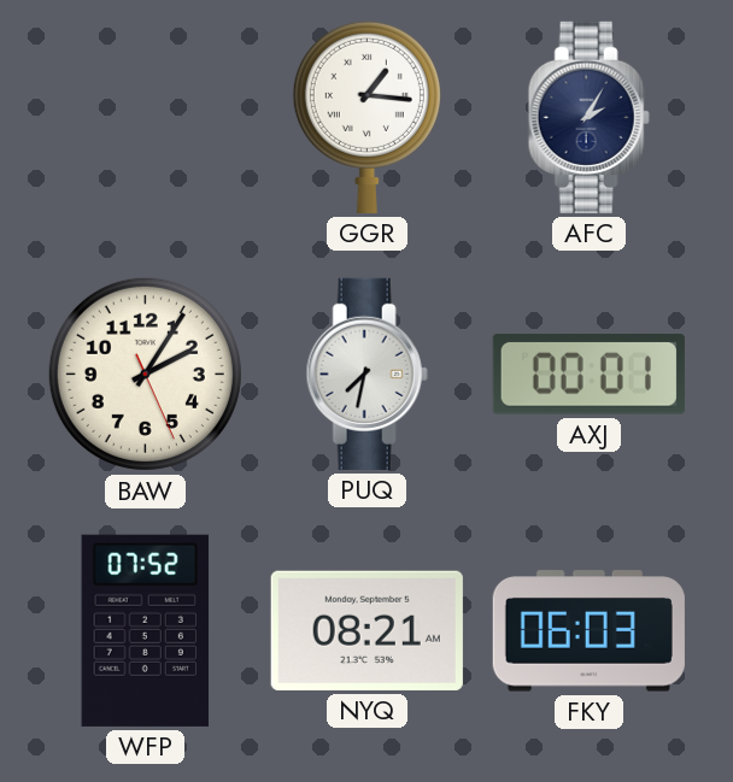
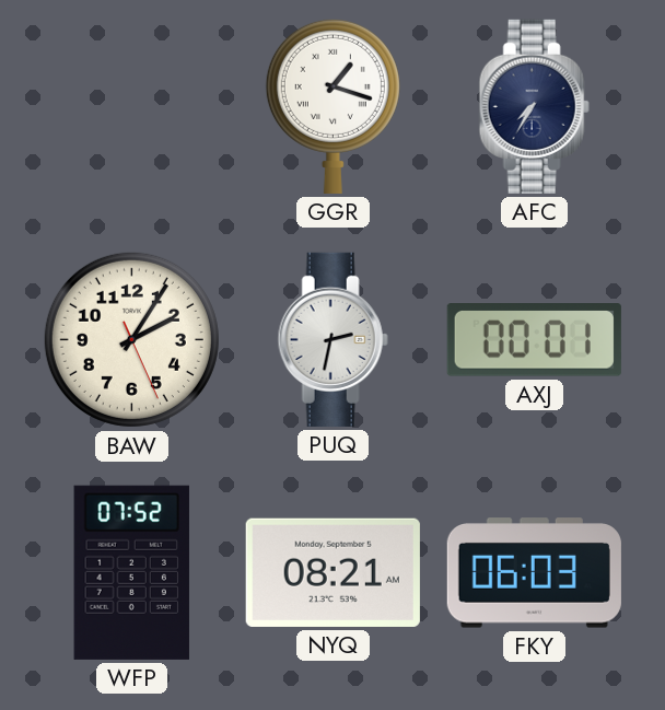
GGR: 1:16 -> 1:18
AFC: 2:05 -> 7:35
PUQ: 7:32 -> 2:32
